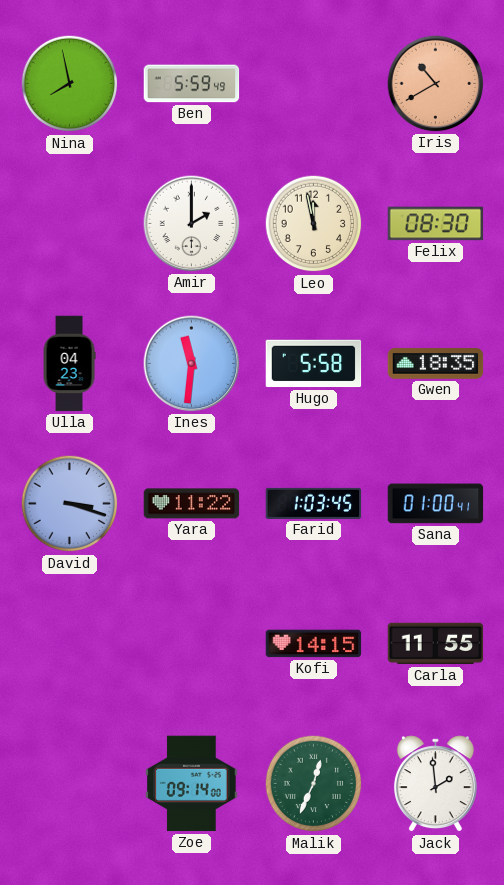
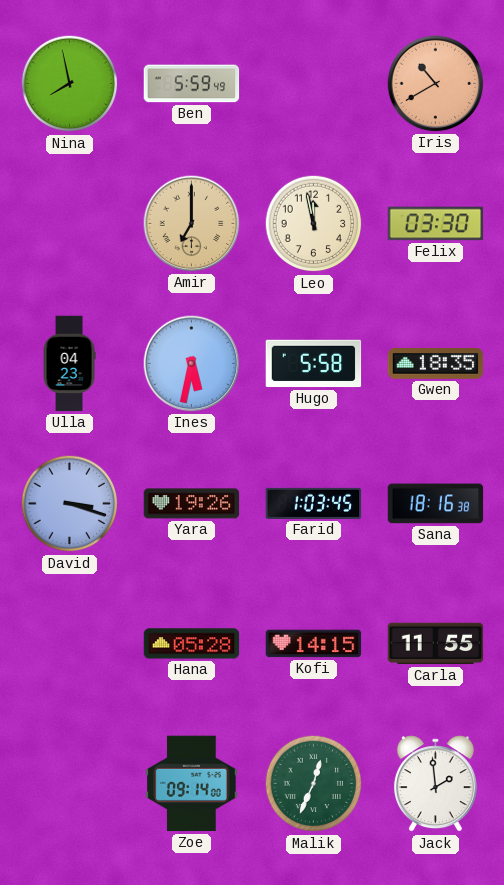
Amir: 2:00 -> 7:00
Amir dial: white -> champagne
Felix: 08:30 -> 03:30
Ines: 11:31 -> 5:32
Yara: 11:22 -> 19:26
Sana: 01:00 -> 18:16
Hana: none -> 05:28
